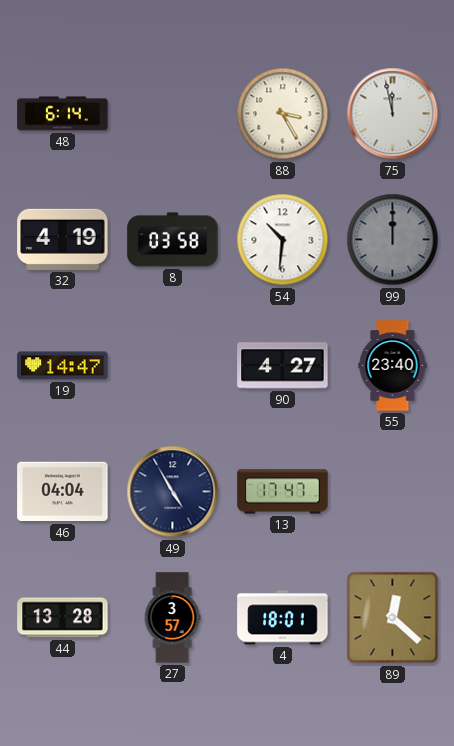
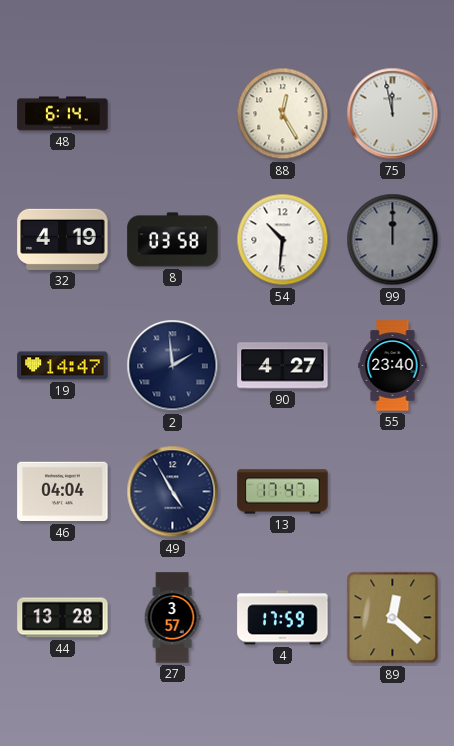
88: 3:25 -> 12:25
2: none -> 1:59
4: 18:01 -> 17:59
